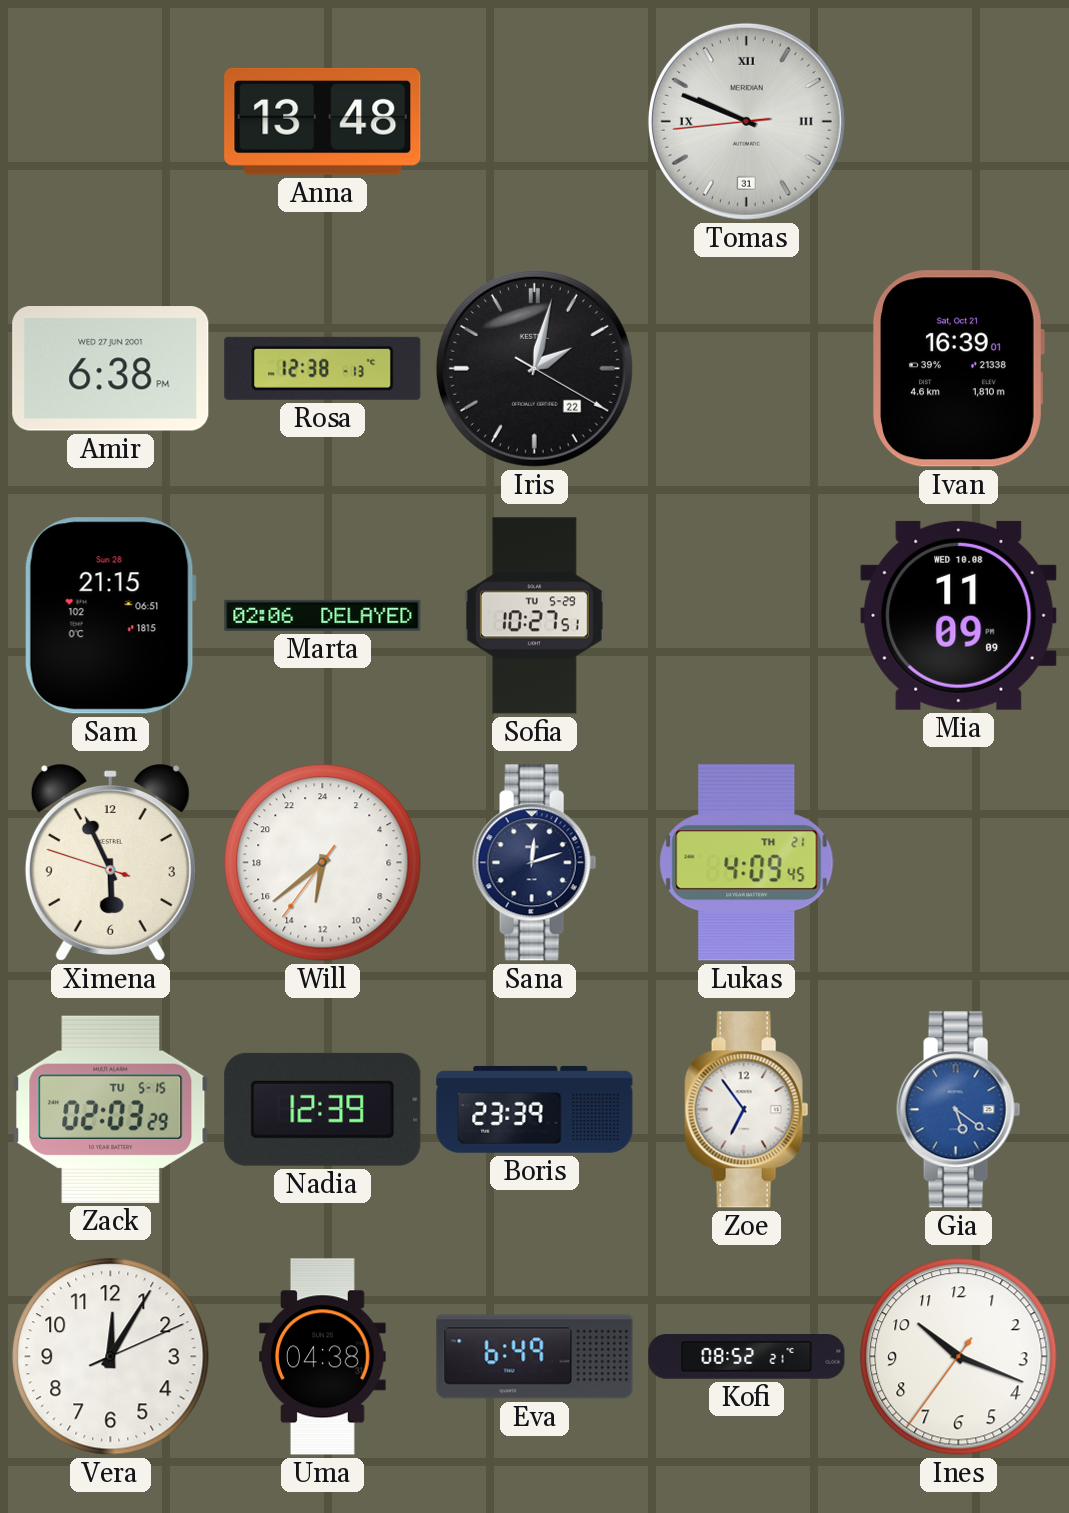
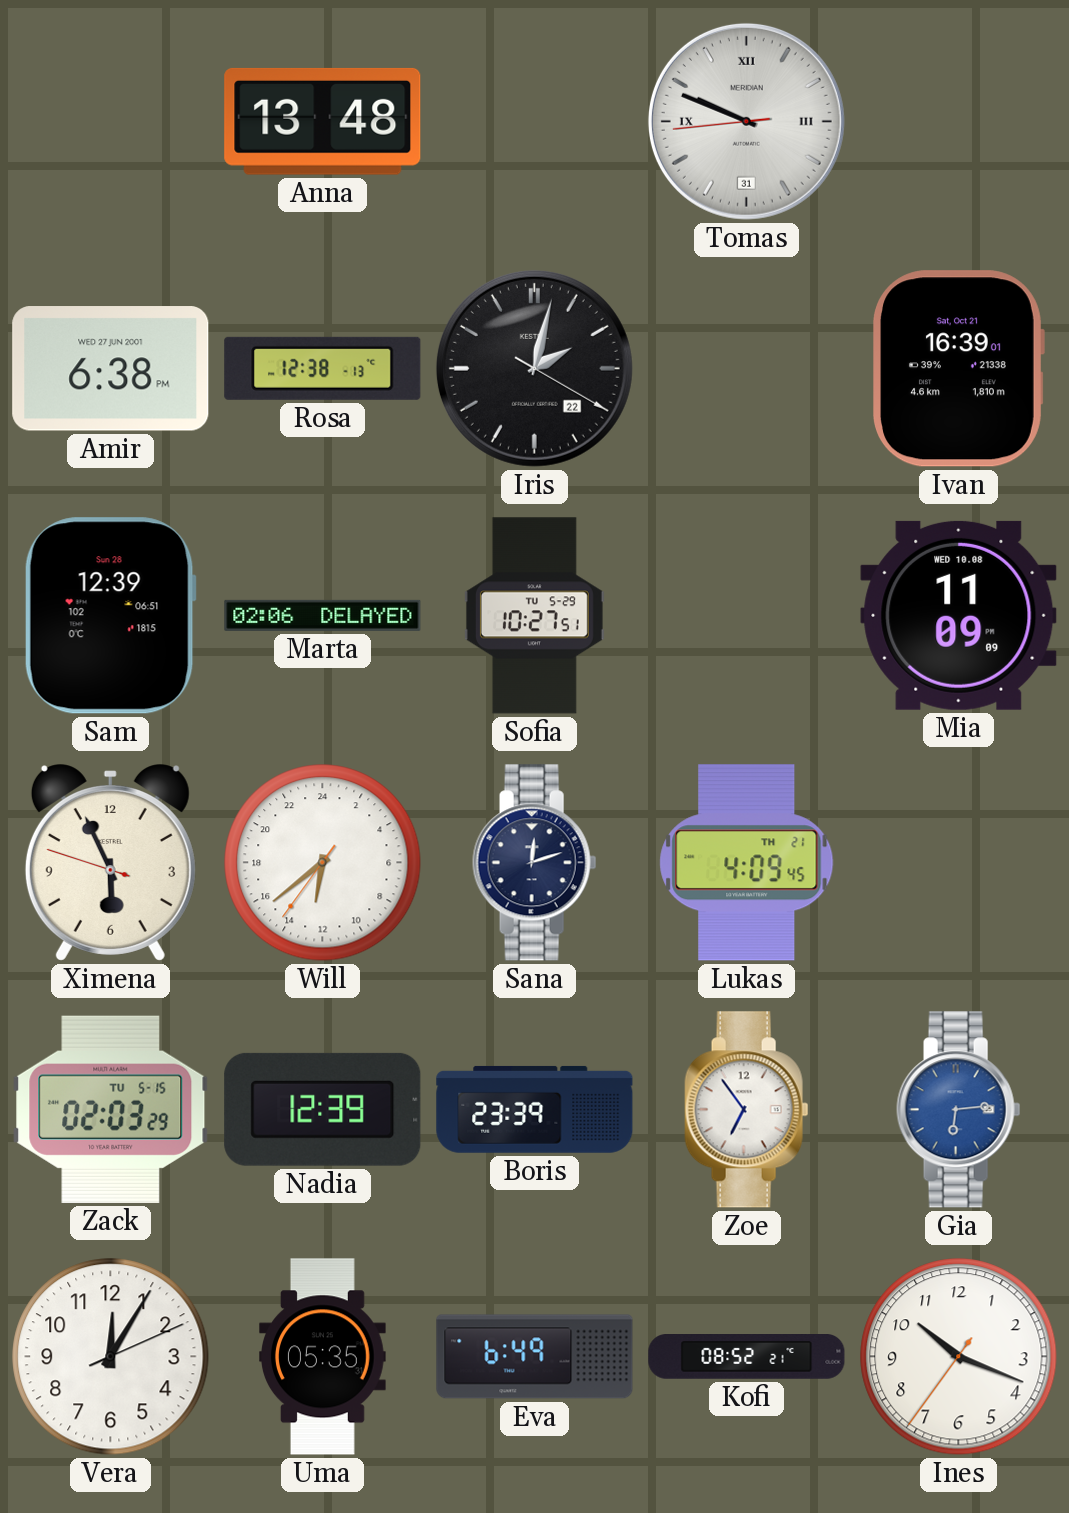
Sam: 21:15 -> 12:39
Gia: 5:21 -> 6:14
Uma: 04:38 -> 05:35
